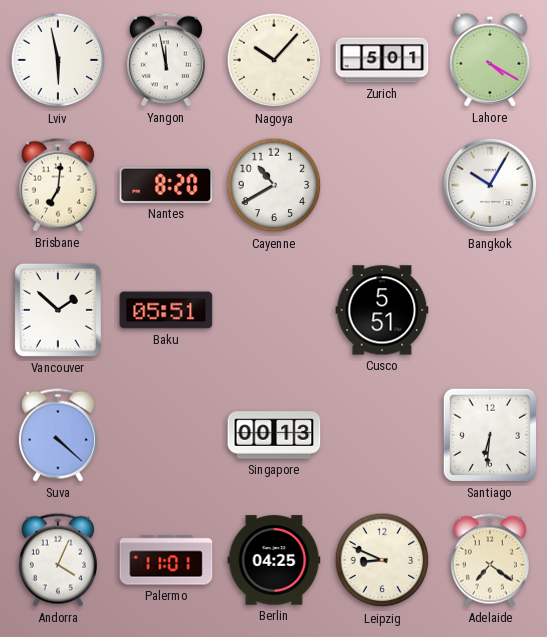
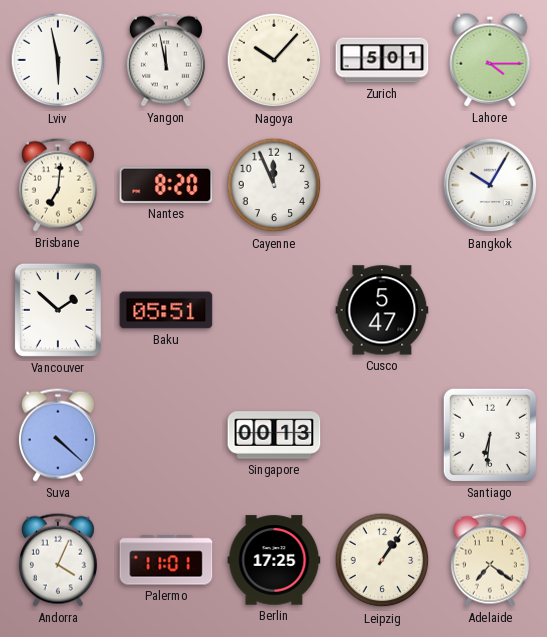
Lahore: 4:20 -> 4:15
Cayenne: 10:40 -> 11:56
Cusco: 5:51 -> 5:47
Berlin: 04:25 -> 17:25
Leipzig: 8:49 -> 1:06
